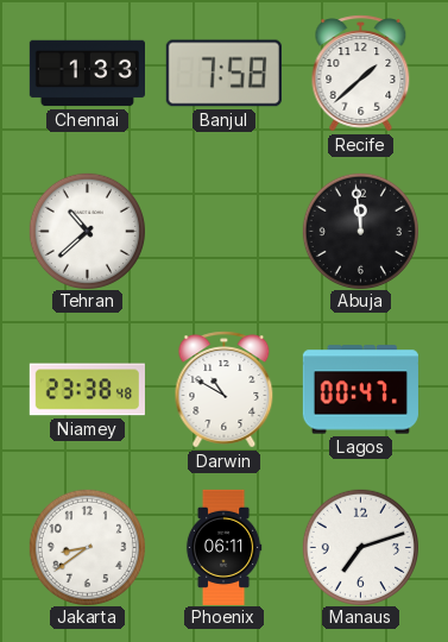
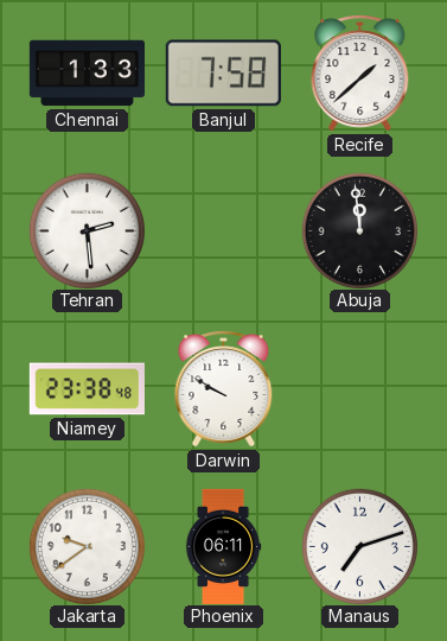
Tehran: 10:38 -> 2:29
Darwin: 10:50 -> 9:50
Lagos: 00:47 -> none
Jakarta: 8:39 -> 9:39
